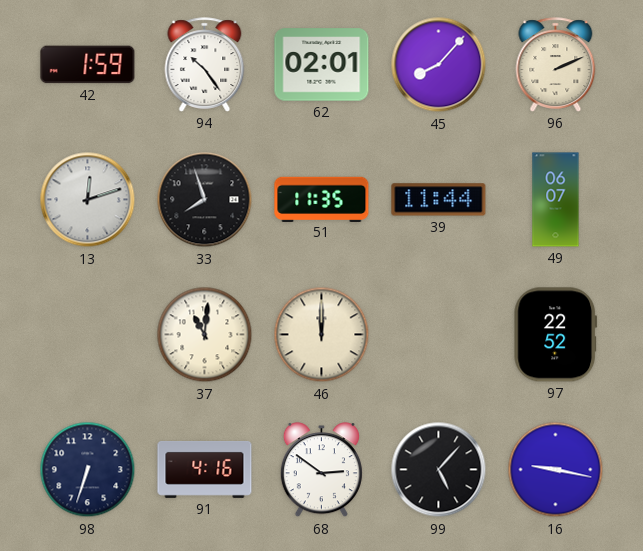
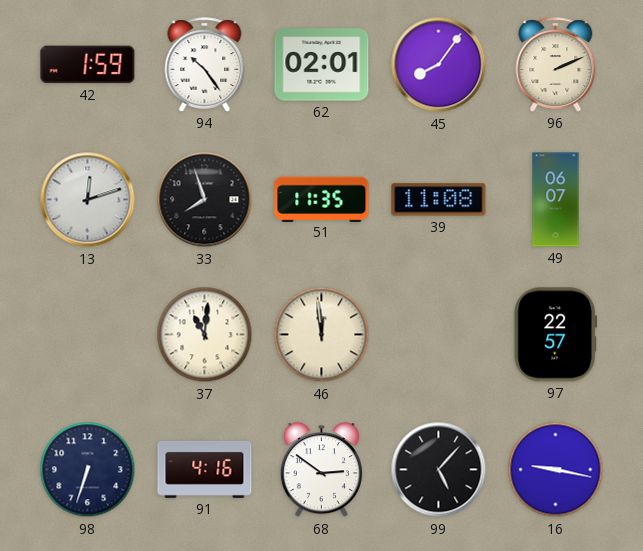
45: 8:07 -> 8:06
39: 11:44 -> 11:08
46: 12:00 -> 11:59
97: 22:52 -> 22:57
